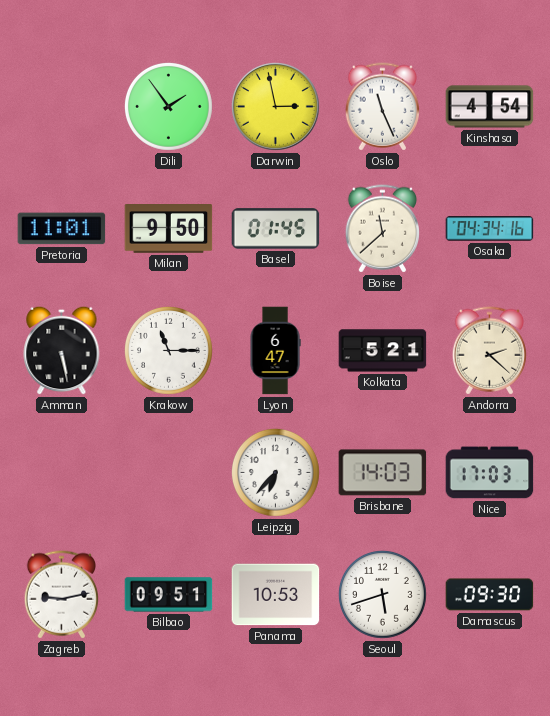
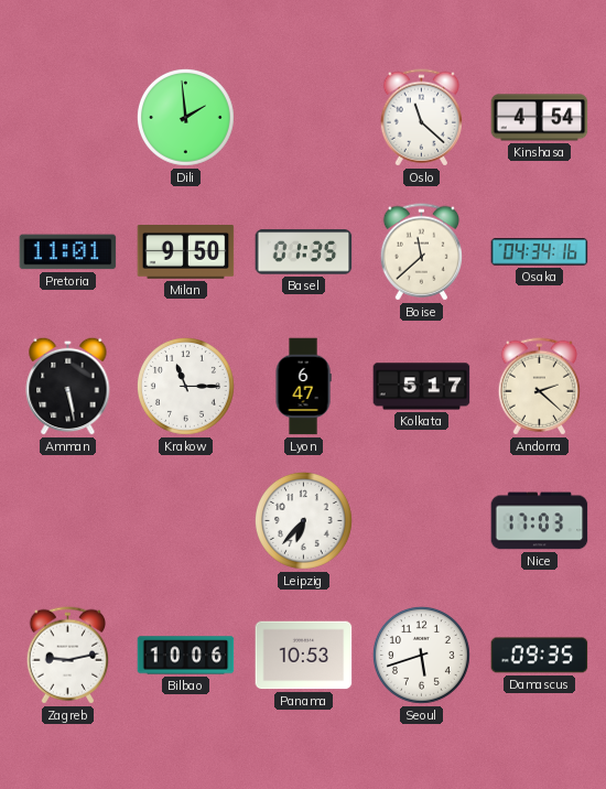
Dili: 1:54 -> 1:59
Darwin: 2:58 -> none
Oslo: 11:26 -> 11:22
Basel: 01:45 -> 01:35
Kolkata: 5:21 -> 5:17
Brisbane: 14:03 -> none
Bilbao: 09:51 -> 10:06
Damascus: 09:30 -> 09:35
